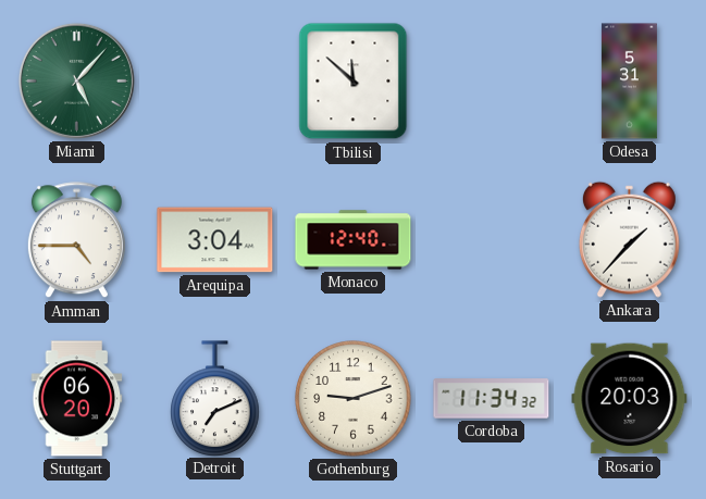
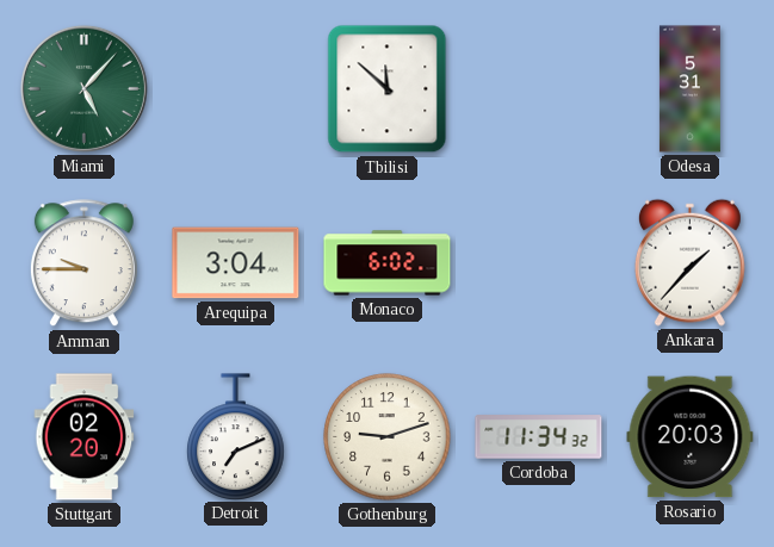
Amman: 4:45 -> 9:45
Monaco: 12:40 -> 6:02
Stuttgart: 06:20 -> 02:20
